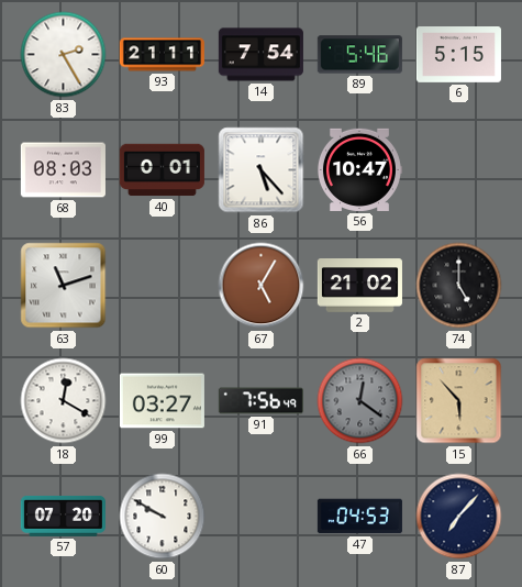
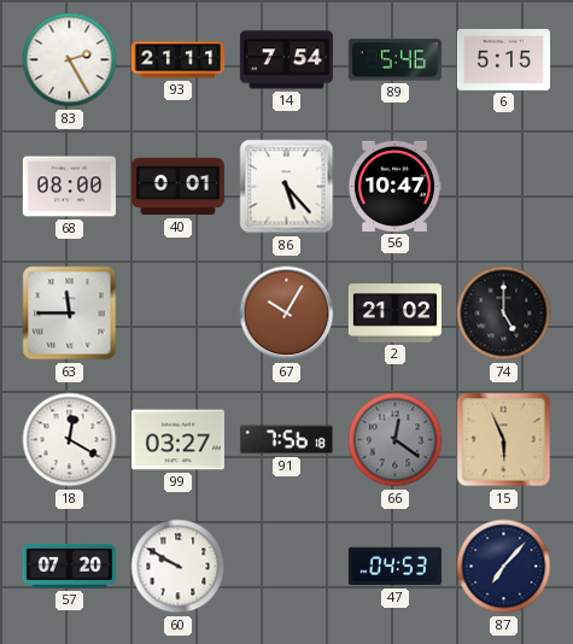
68: 08:03 -> 08:00
63: 11:12 -> 11:45
67: 5:05 -> 10:05
91: 7:56:49 -> 7:56:18
15: 5:53 -> 5:56
